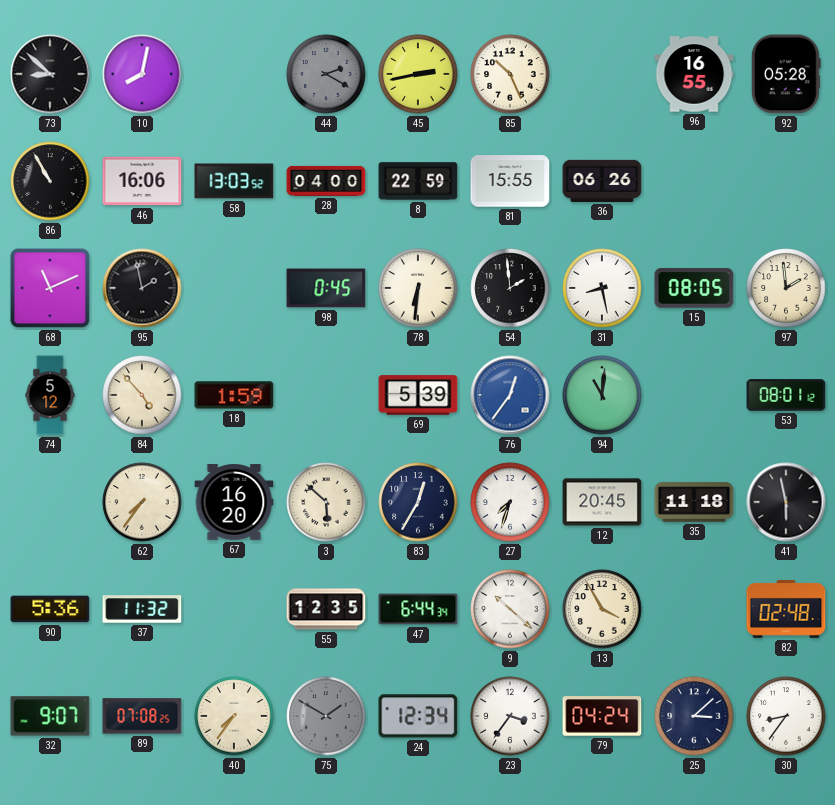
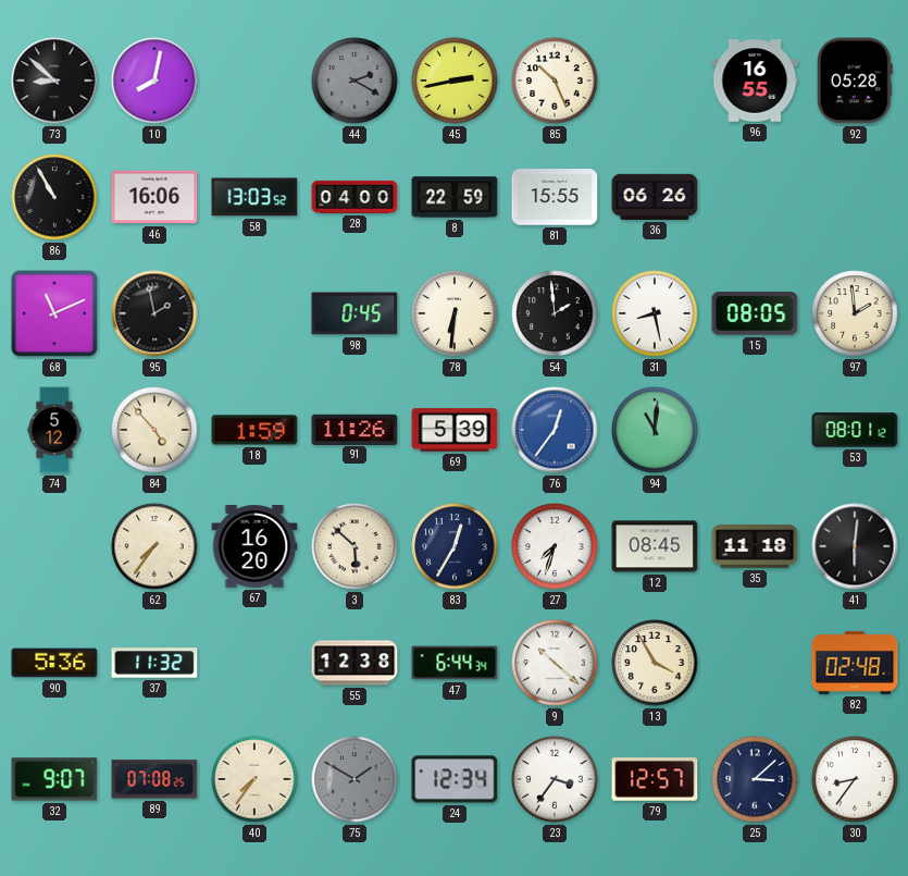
91: none -> 11:26
12: 20:45 -> 08:45
41: 5:58 -> 6:01
55: 12:35 -> 12:38
79: 04:24 -> 12:57
